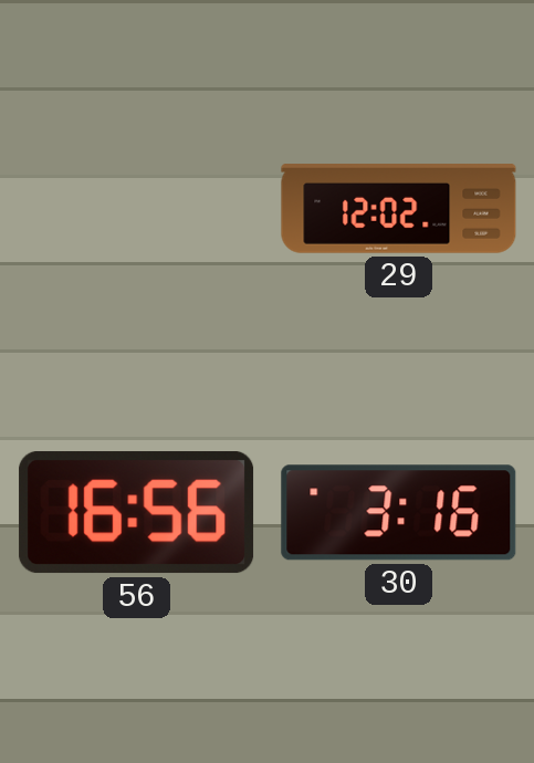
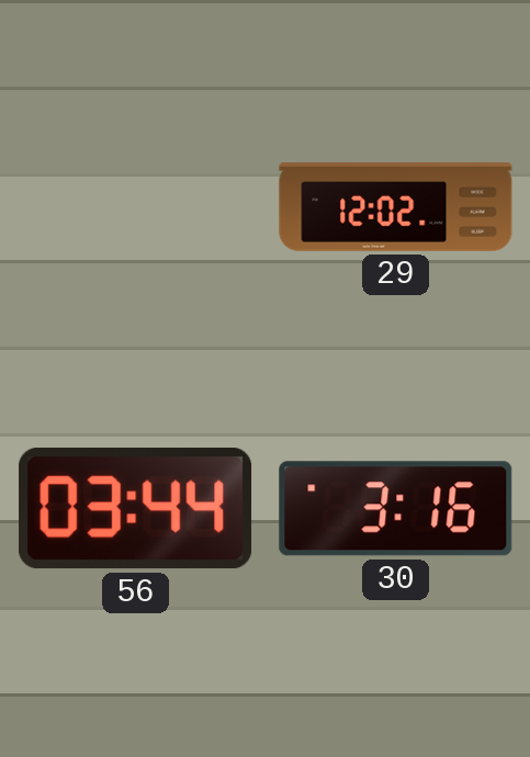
56: 16:56 -> 03:44
